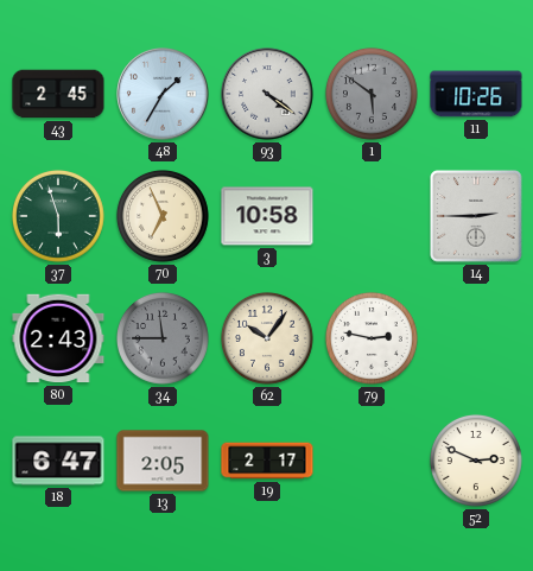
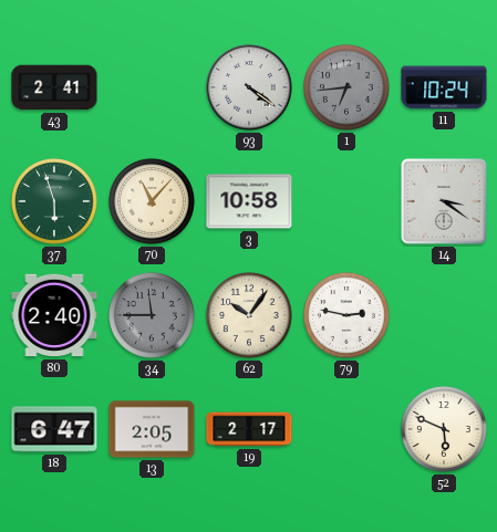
43: 2:45 -> 2:41
48: 1:35 -> none
1: 5:51 -> 6:44
11: 10:26 -> 10:24
70: 6:56 -> 11:07
14: 2:45 -> 3:21
80: 2:43 -> 2:40
52: 2:49 -> 5:49
